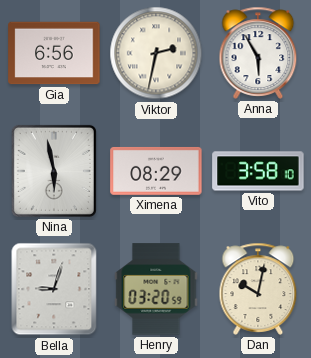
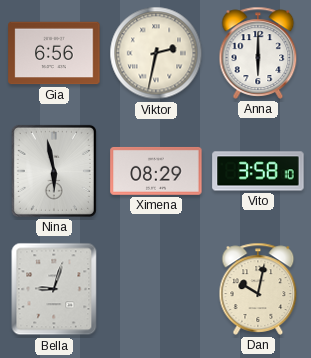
Anna: 5:55 -> 6:00
Henry: 03:20 -> none
